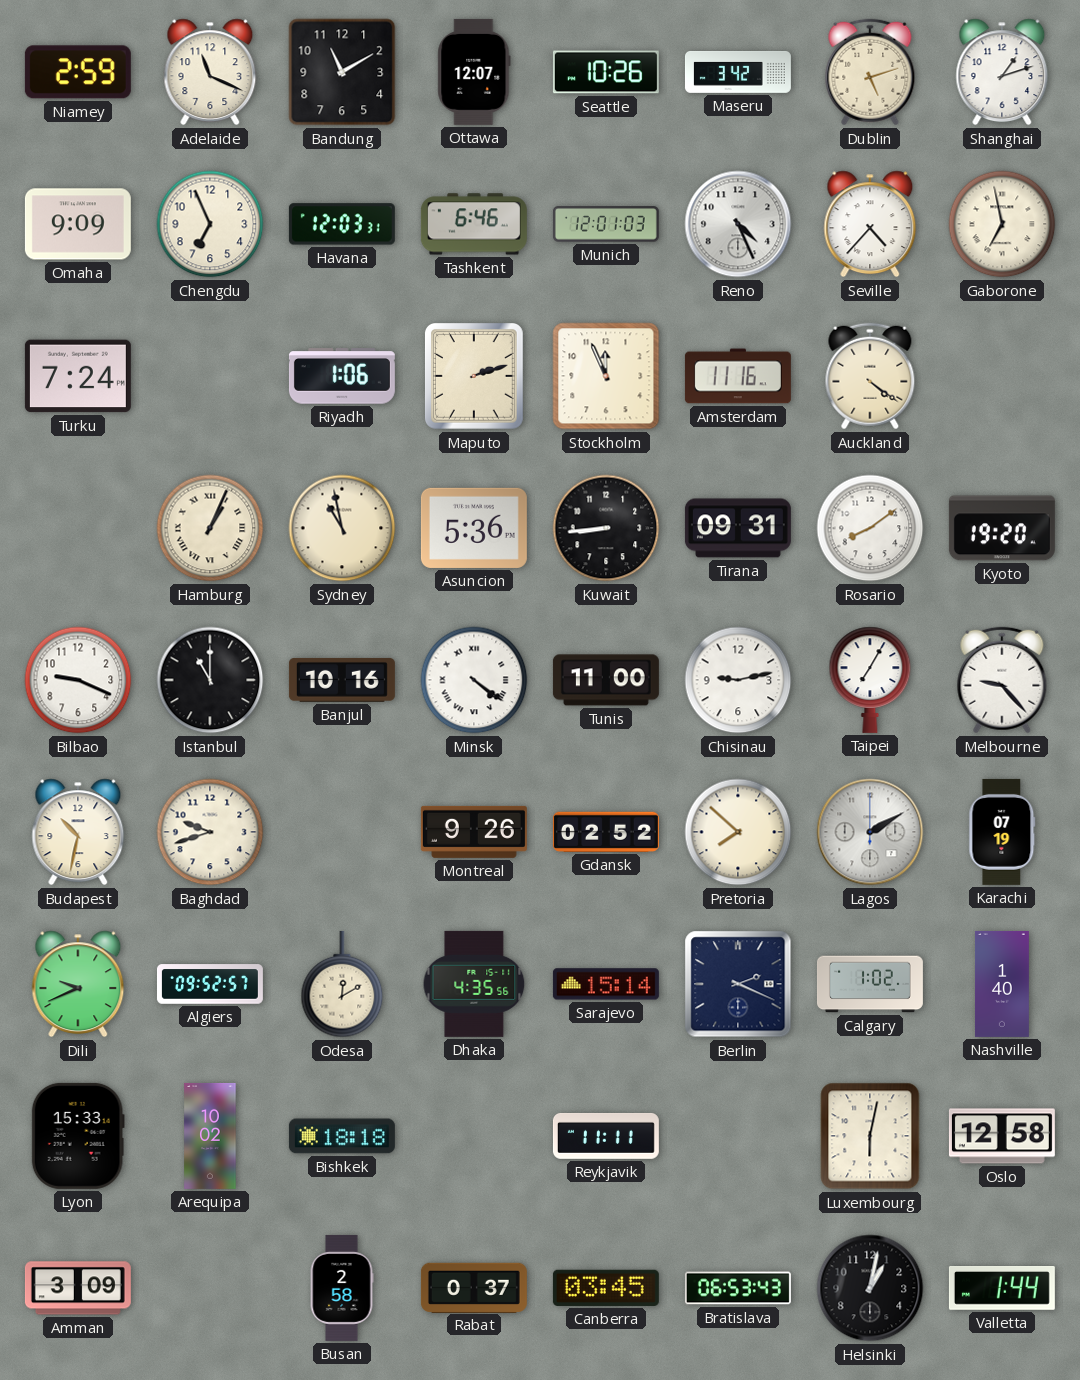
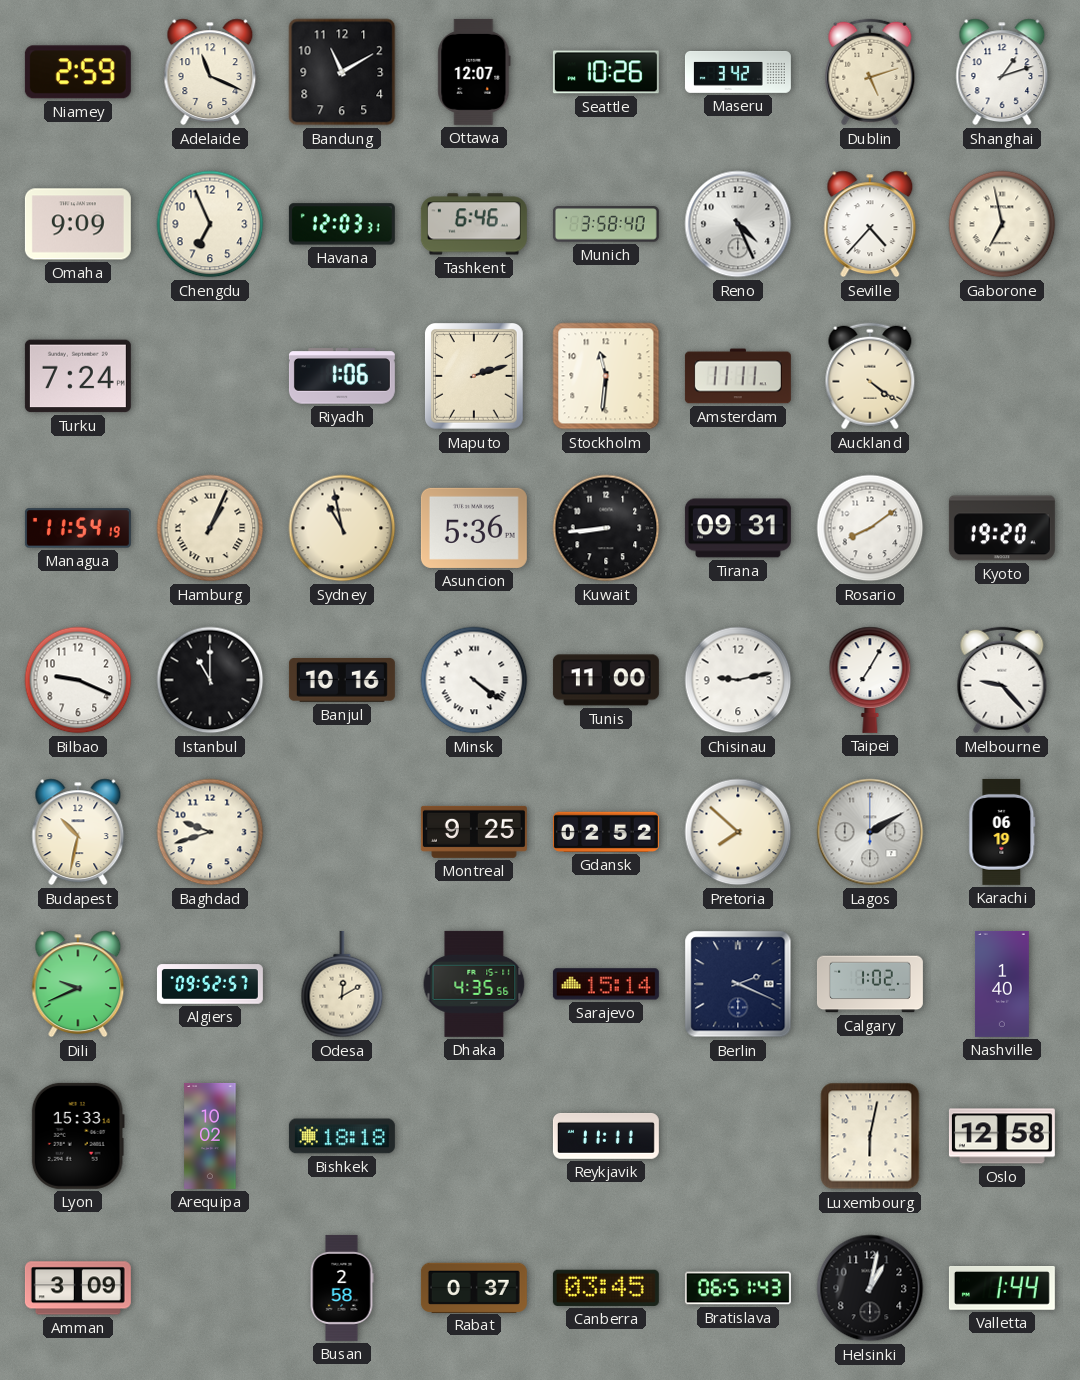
Munich: 12:01 -> 3:58
Stockholm: 11:56 -> 11:31
Amsterdam: 11:16 -> 11:11
Managua: none -> 11:54
Montreal: 9:26 -> 9:25
Karachi: 07:19 -> 06:19
Bratislava: 06:53 -> 06:51
